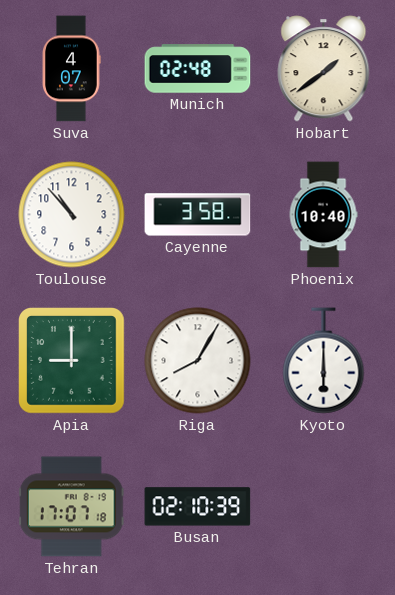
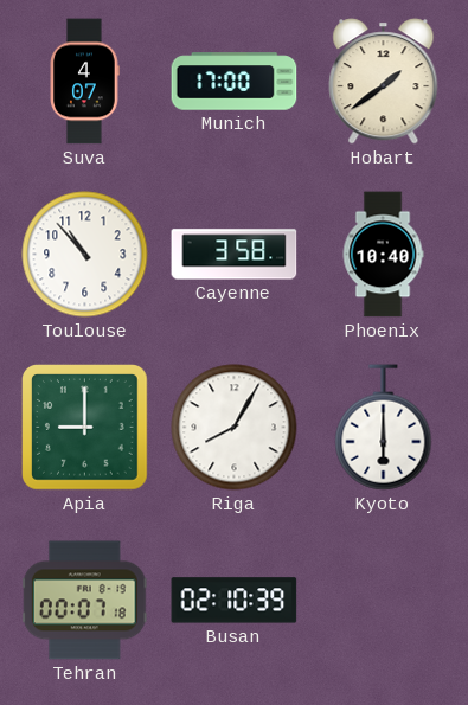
Munich: 02:48 -> 17:00
Tehran: 17:07 -> 00:07
